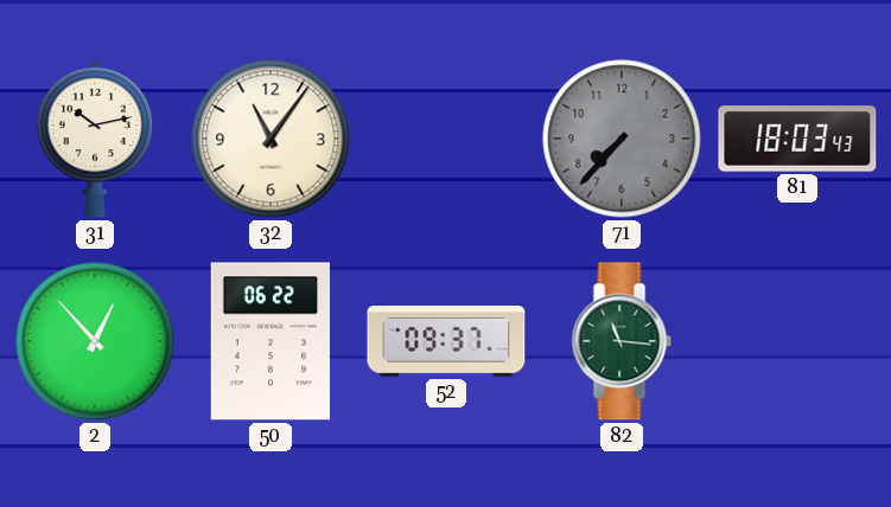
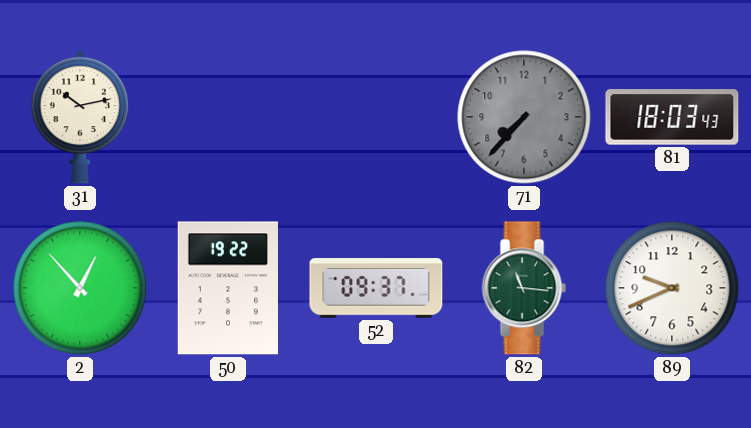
32: 11:06 -> none
50: 06:22 -> 19:22
89: none -> 9:41
